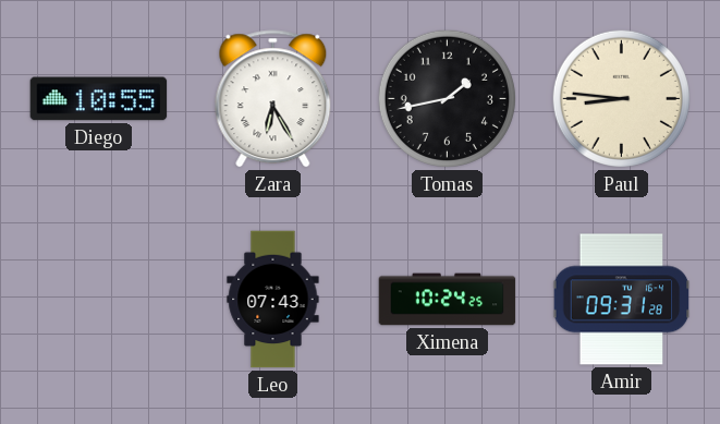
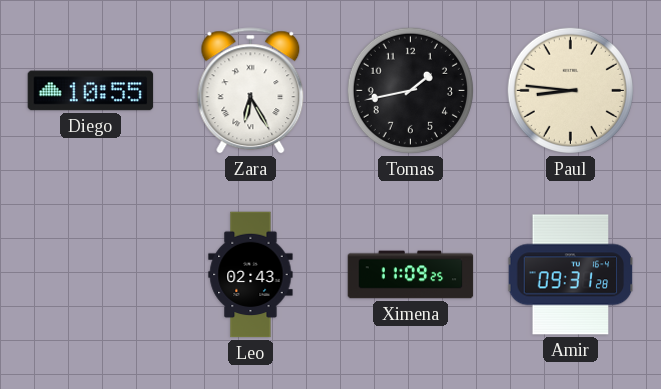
Leo: 07:43 -> 02:43
Ximena: 10:24 -> 11:09
